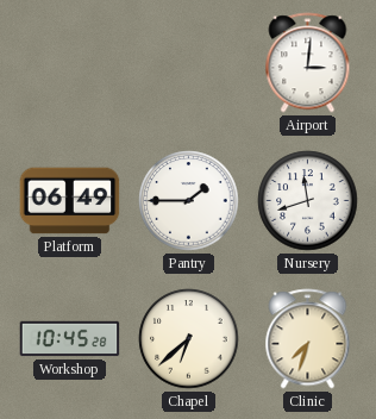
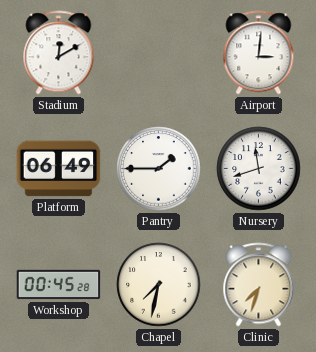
Stadium: none -> 12:10
Workshop: 10:45 -> 00:45
Chapel: 6:38 -> 7:32
